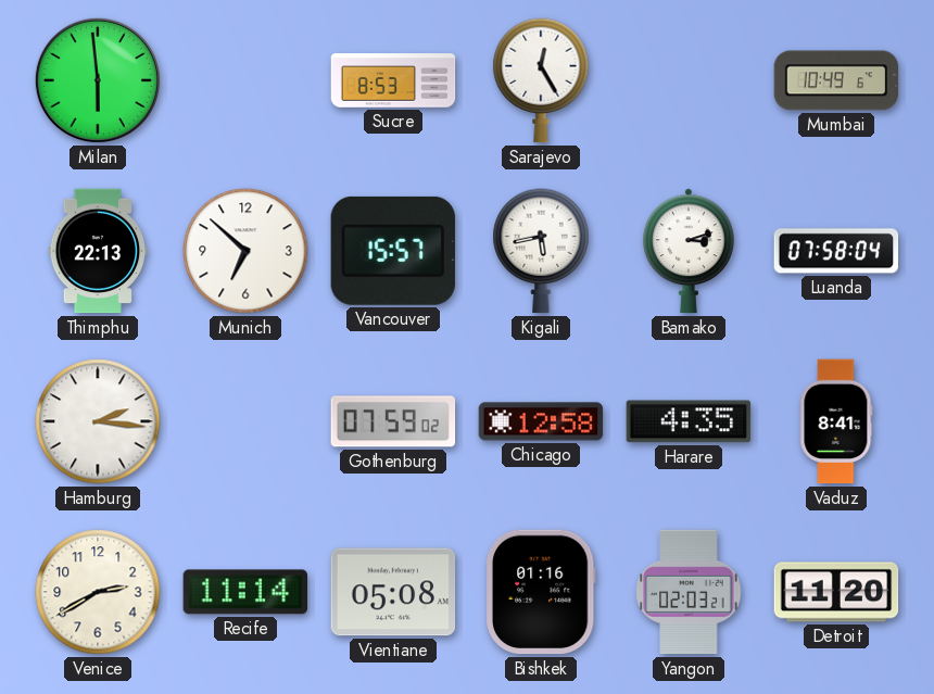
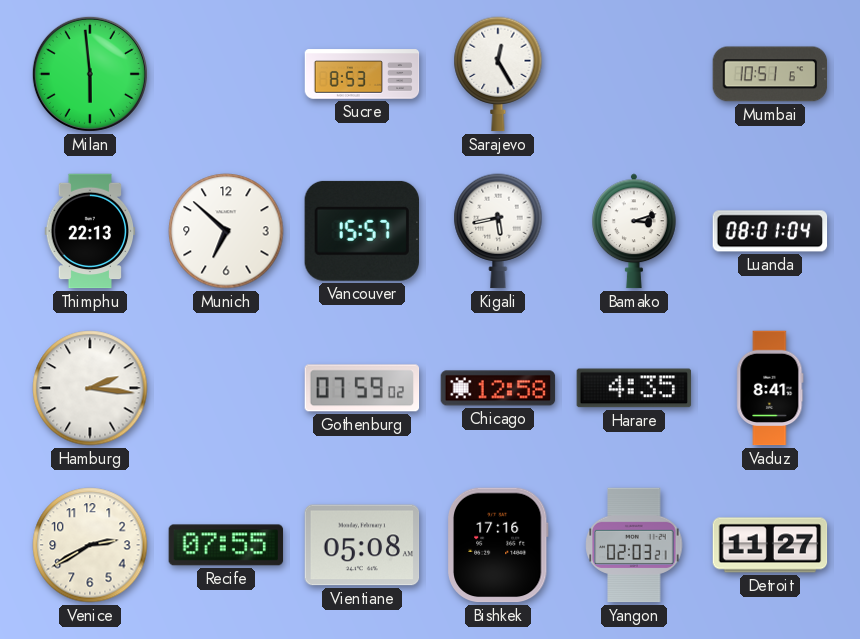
Mumbai: 10:49 -> 10:51
Luanda: 07:58 -> 08:01
Recife: 11:14 -> 07:55
Bishkek: 01:16 -> 17:16
Detroit: 11:20 -> 11:27
